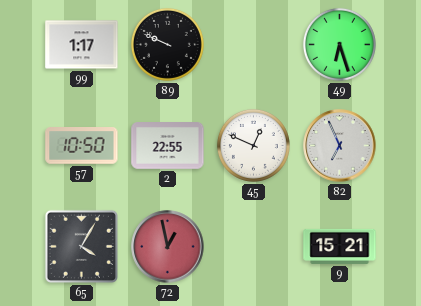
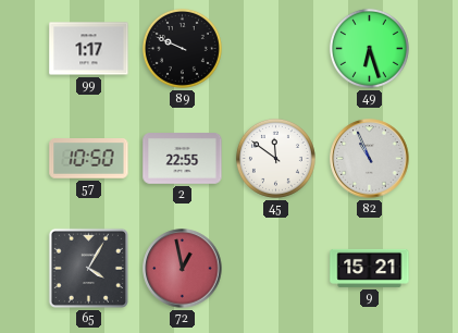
45: 12:49 -> 11:51
82: 6:56 -> 10:56
